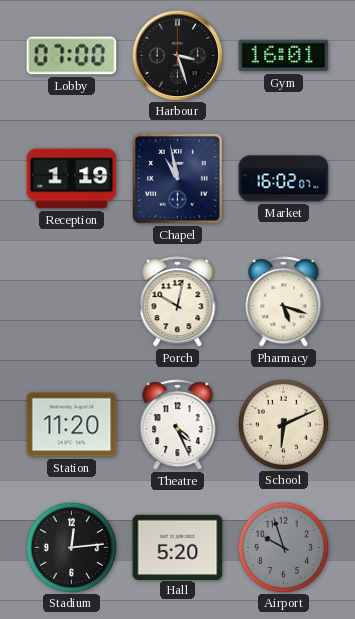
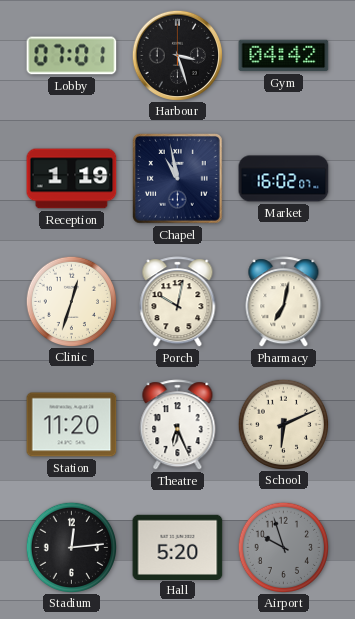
Lobby: 07:00 -> 07:01
Gym: 16:01 -> 04:42
Clinic: none -> 12:33
Pharmacy: 5:18 -> 7:02
Theatre: 4:26 -> 6:26
